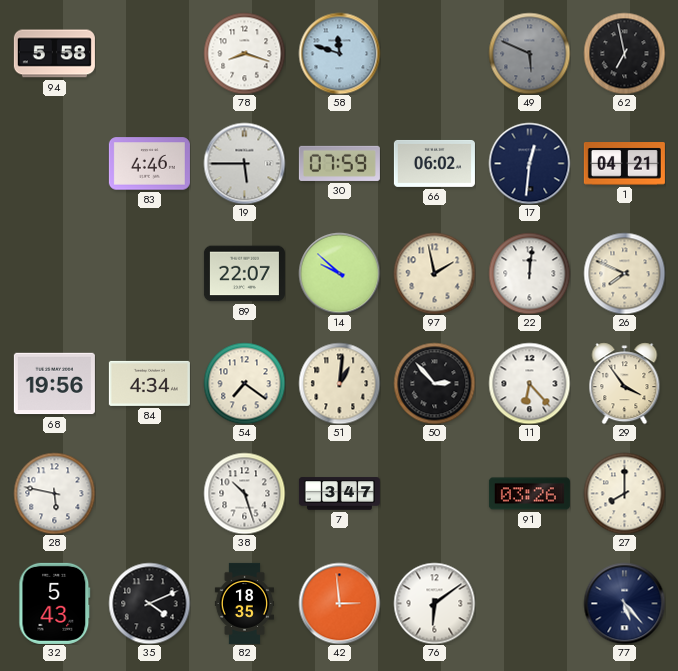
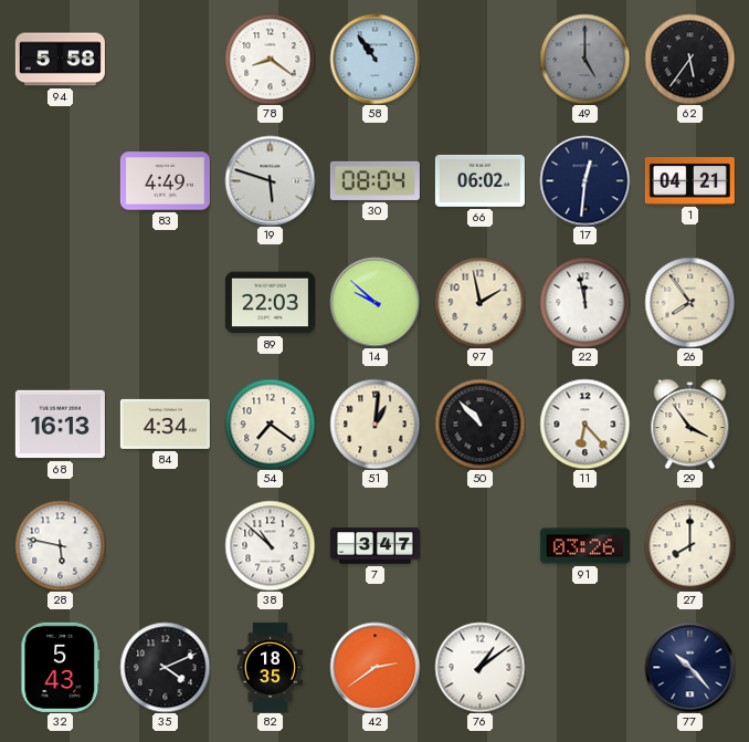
78: 8:18 -> 8:21
58: 11:48 -> 10:54
49: 5:49 -> 5:00
62: 6:58 -> 5:36
83: 4:46 -> 4:49
19: 5:45 -> 5:48
30: 07:59 -> 08:04
89: 22:07 -> 22:03
22: 12:01 -> 11:58
26: 7:49 -> 7:54
68: 19:56 -> 16:13
50: 2:53 -> 10:53
38: 10:27 -> 10:52
42: 2:59 -> 2:39
76: 6:09 -> 1:09
77: 5:23 -> 10:23
